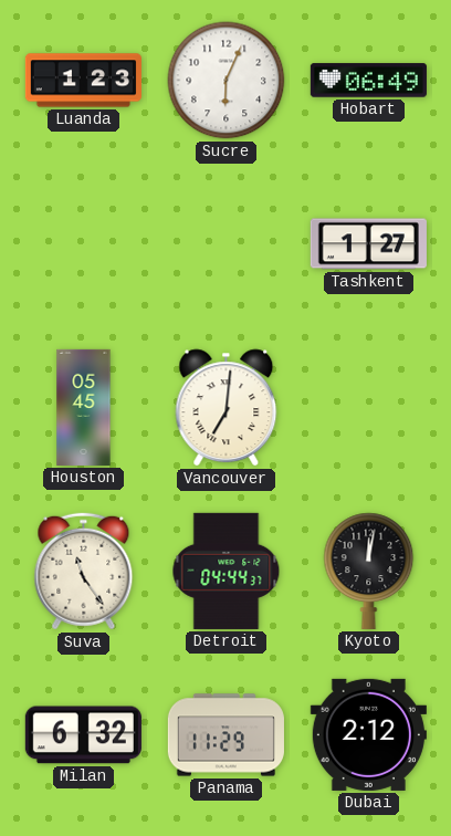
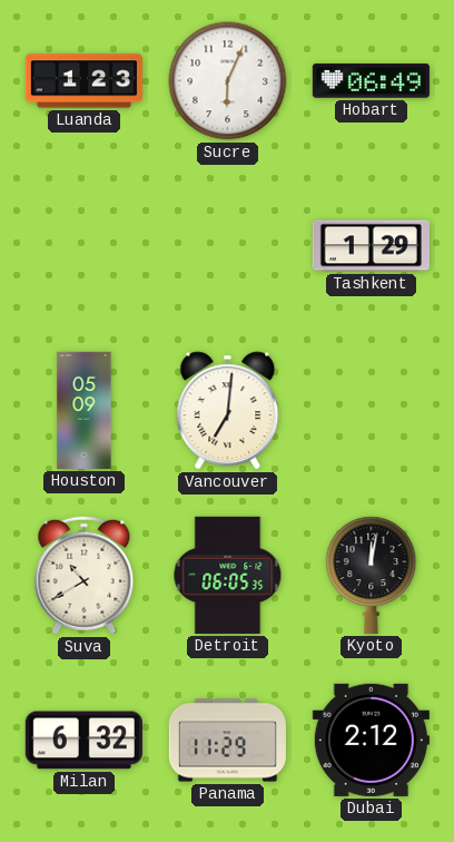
Tashkent: 1:27 -> 1:29
Houston: 05:45 -> 05:09
Suva: 11:24 -> 10:40
Detroit: 04:44 -> 06:05
